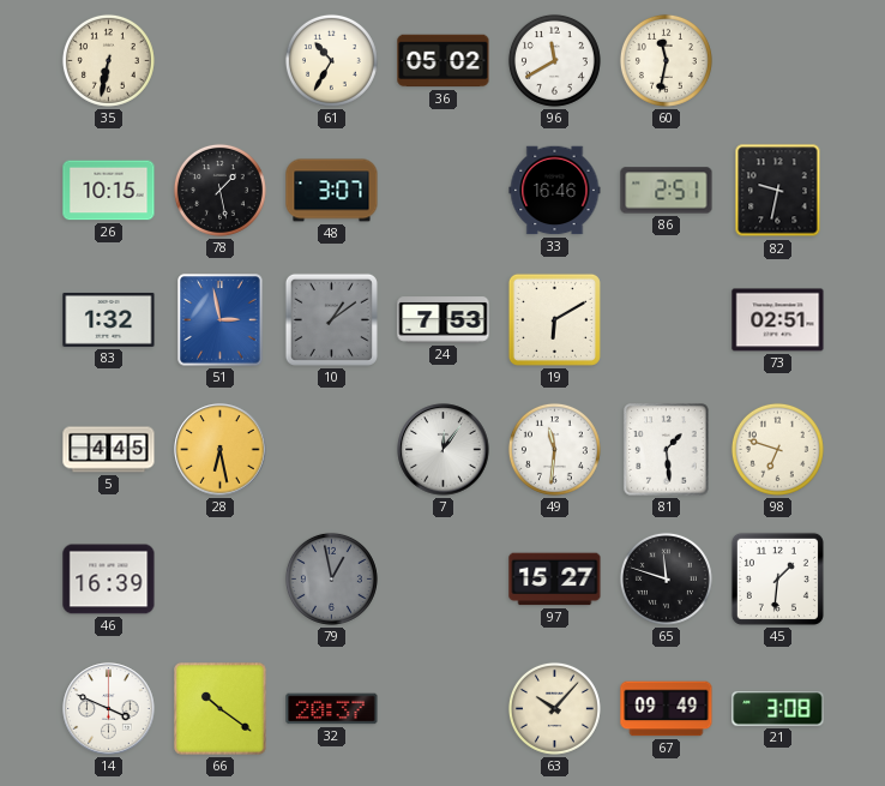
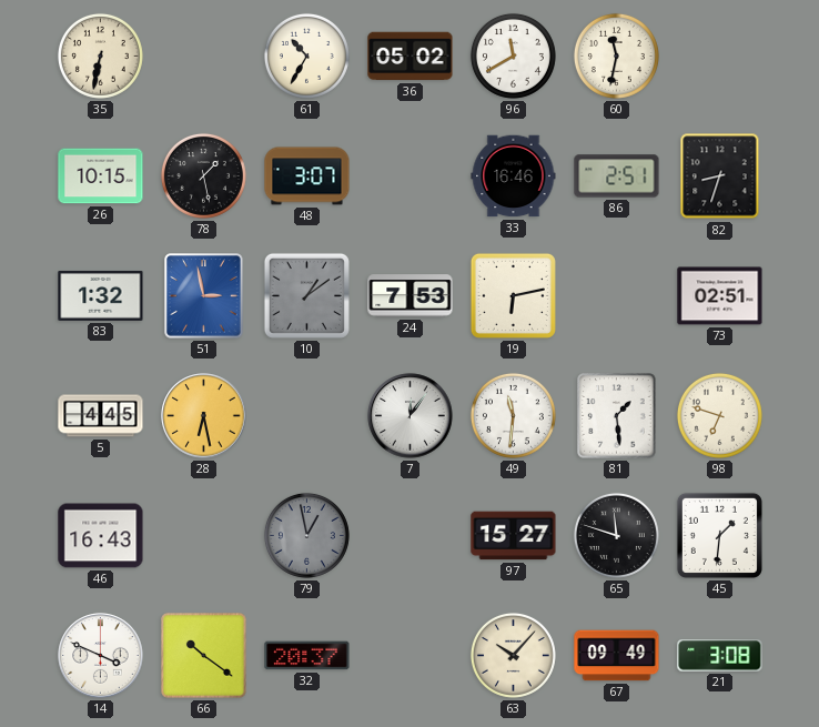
82: 9:32 -> 8:33
19: 6:10 -> 6:13
46: 16:39 -> 16:43
